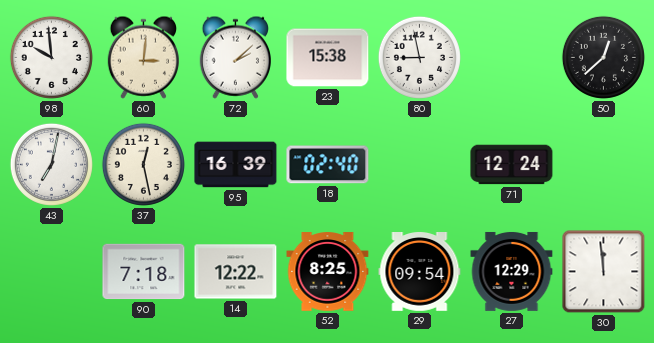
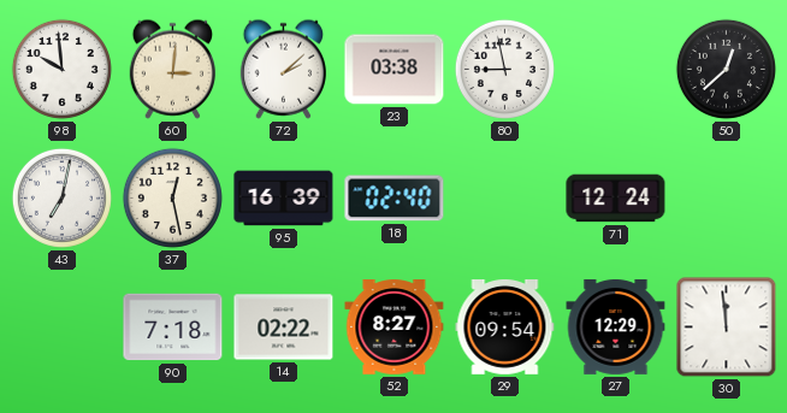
23: 15:38 -> 03:38
14: 12:22 -> 02:22
52: 8:25 -> 8:27
